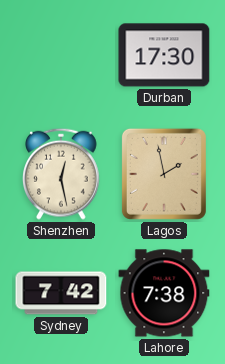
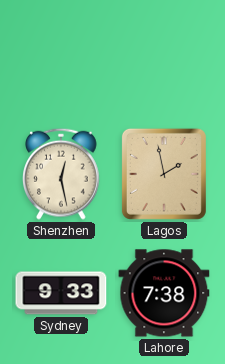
Durban: 17:30 -> none
Sydney: 7:42 -> 9:33
